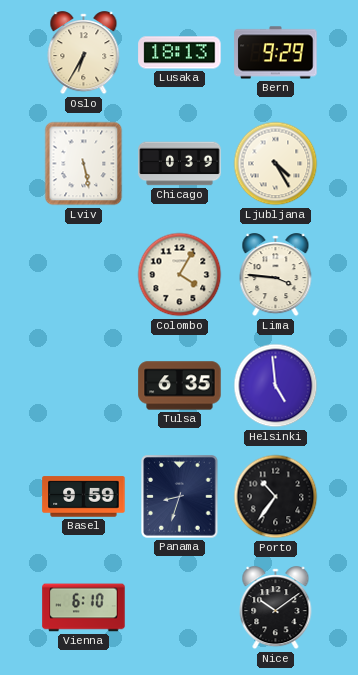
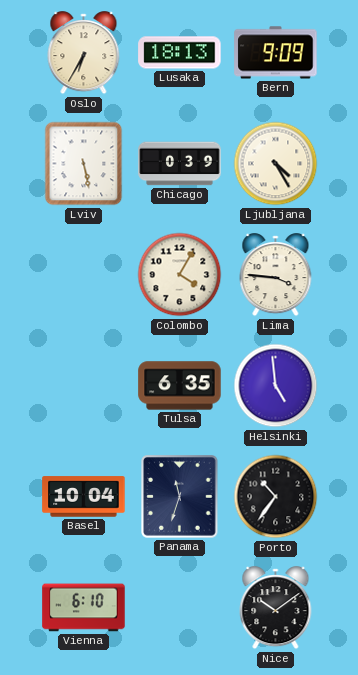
Bern: 9:29 -> 9:09
Basel: 9:59 -> 10:04
Panama: 8:33 -> 11:33
